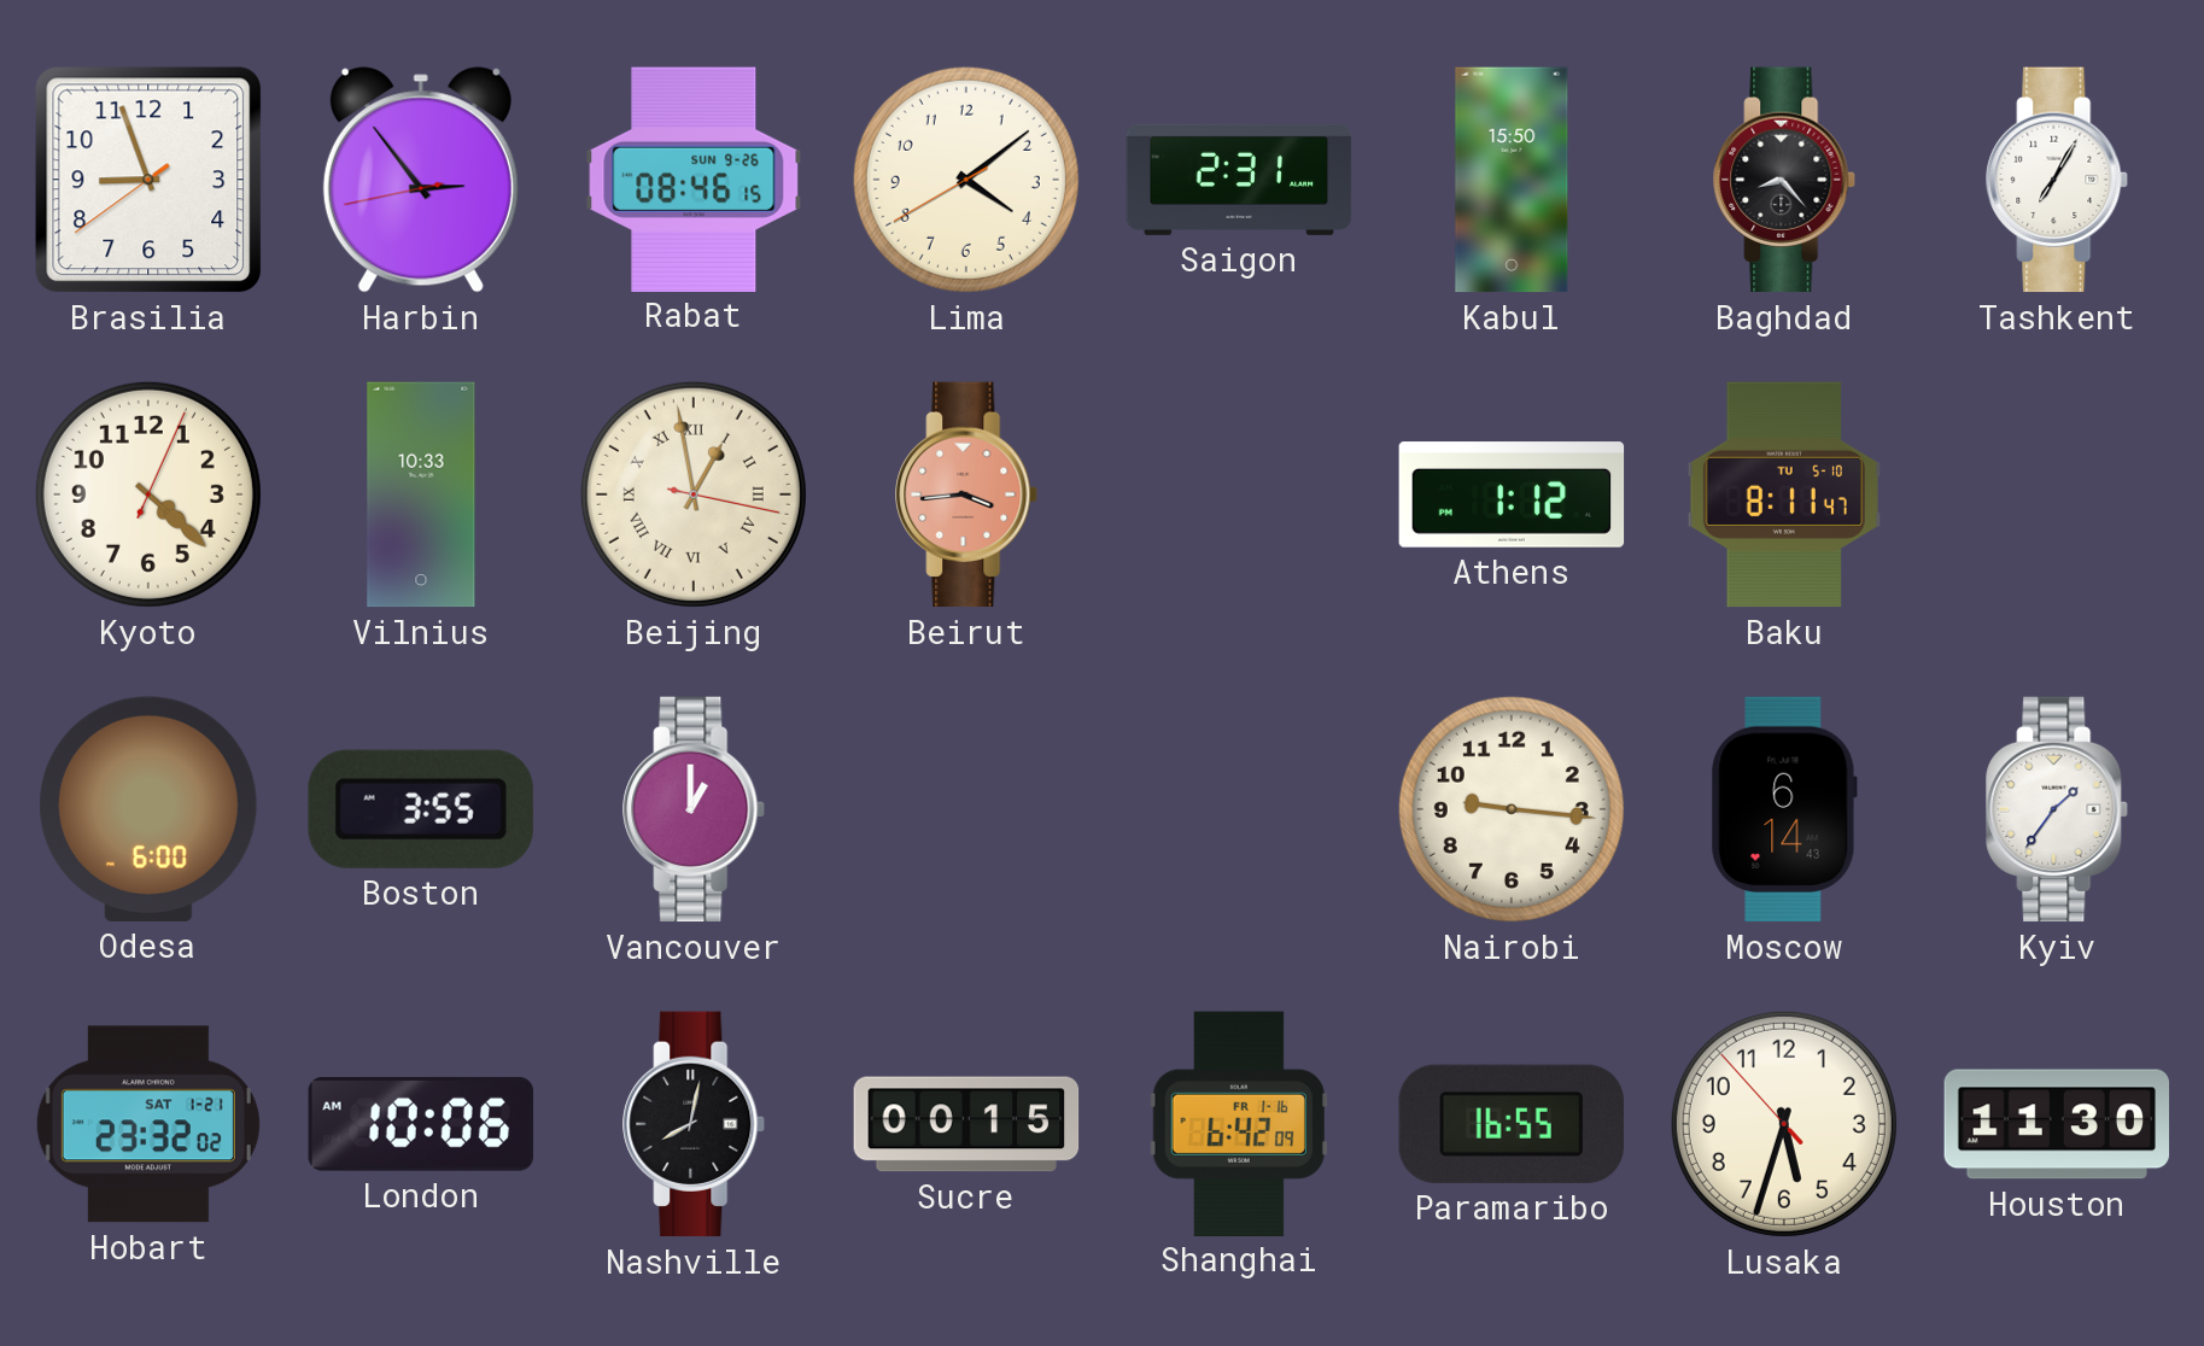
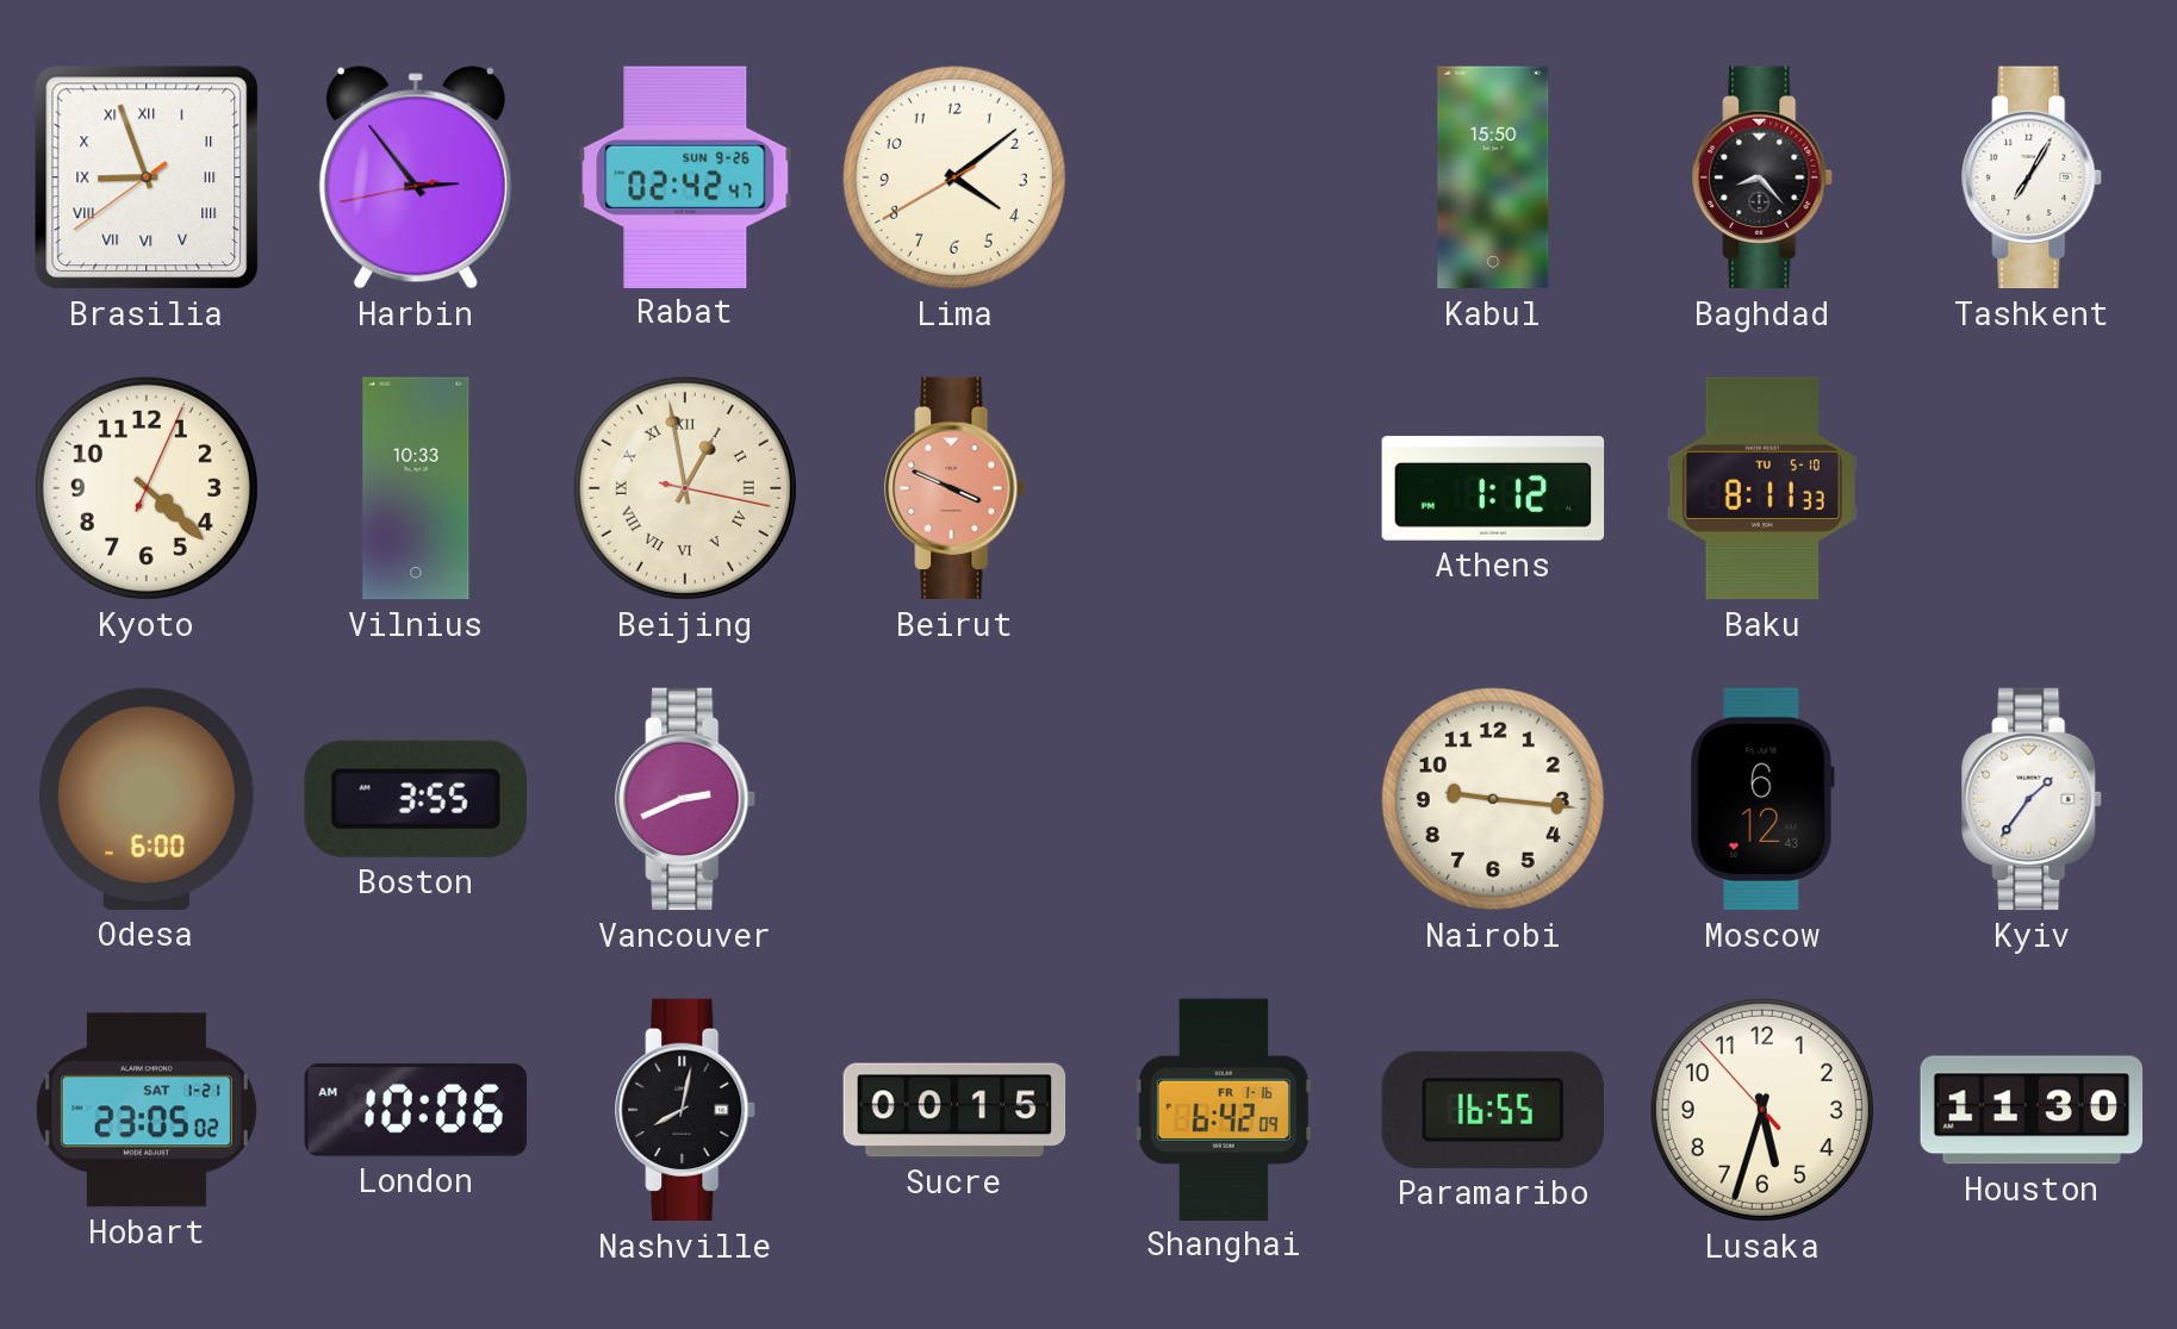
Brasilia numerals: Arabic -> Roman
Rabat: 08:46 -> 02:42
Saigon: 2:31 -> none
Beirut: 3:44 -> 3:49
Baku: 8:11:47 -> 8:11:33
Vancouver: 1:00 -> 2:41
Moscow: 6:14 -> 6:12
Hobart: 23:32 -> 23:05
